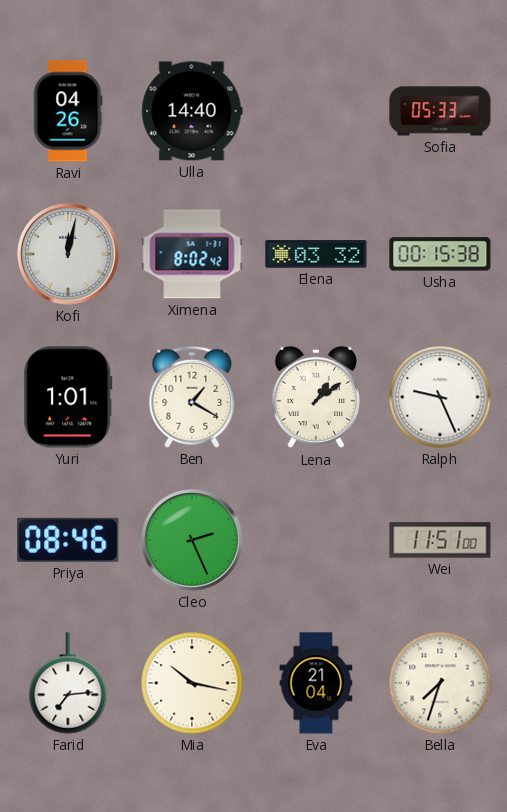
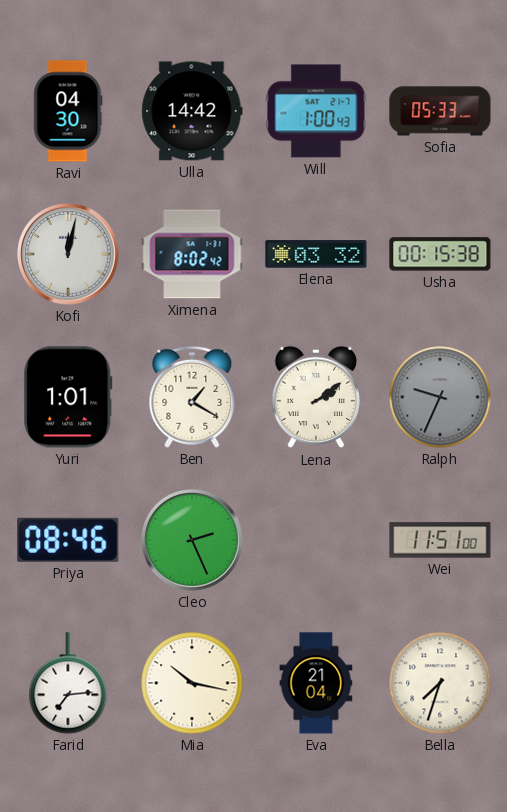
Ravi: 04:26 -> 04:30
Ulla: 14:40 -> 14:42
Will: none -> 1:00
Lena: 1:09 -> 2:09
Ralph: 9:26 -> 9:34
Ralph dial: white -> grey
